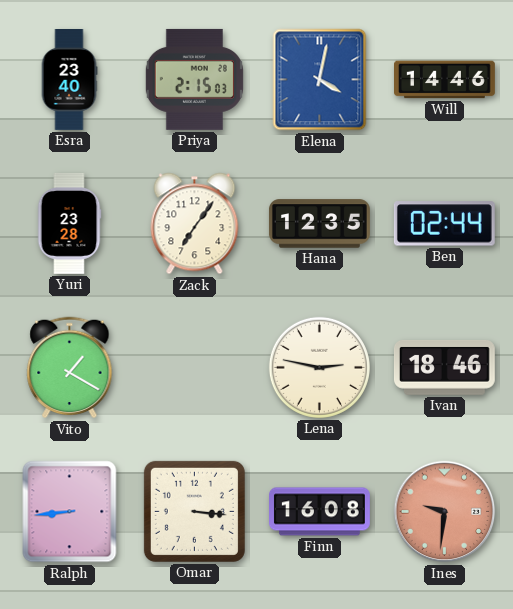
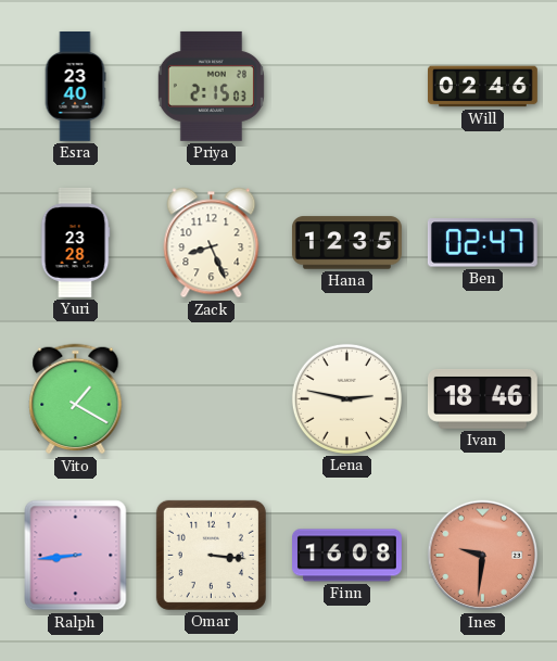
Elena: 4:02 -> none
Will: 14:46 -> 02:46
Zack: 7:06 -> 8:26
Ben: 02:44 -> 02:47
